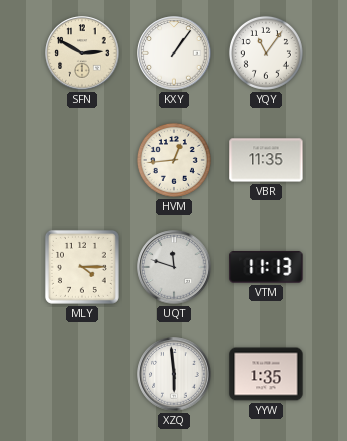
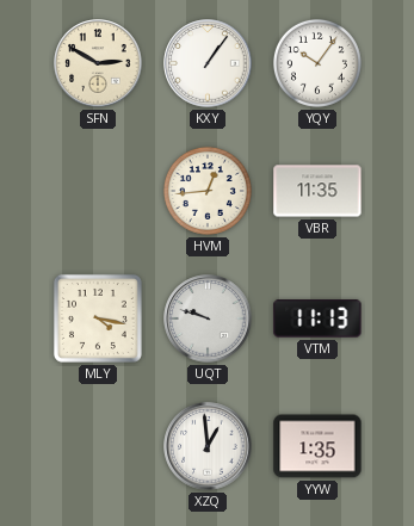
YQY: 11:06 -> 10:06
MLY: 4:15 -> 4:17
UQT: 11:48 -> 9:48
XZQ: 5:59 -> 12:59
